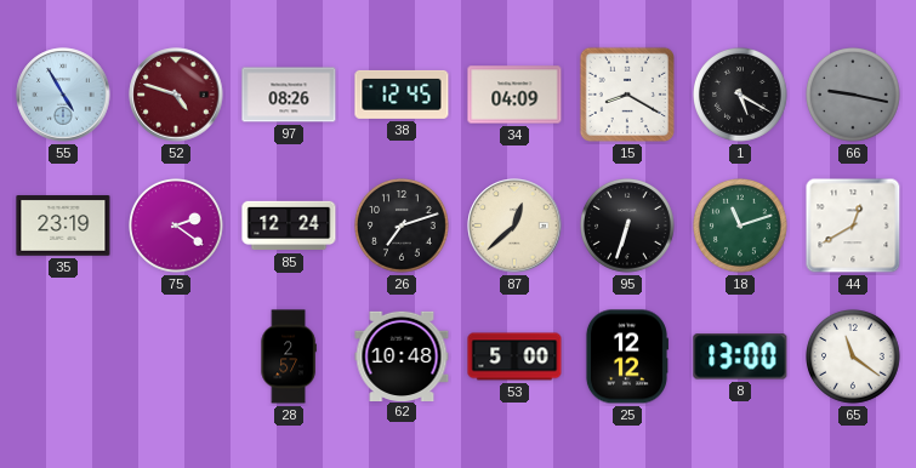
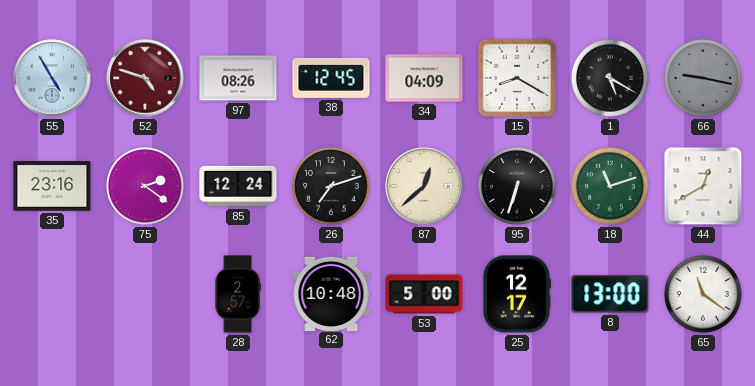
35: 23:19 -> 23:16
25: 12:12 -> 12:17
